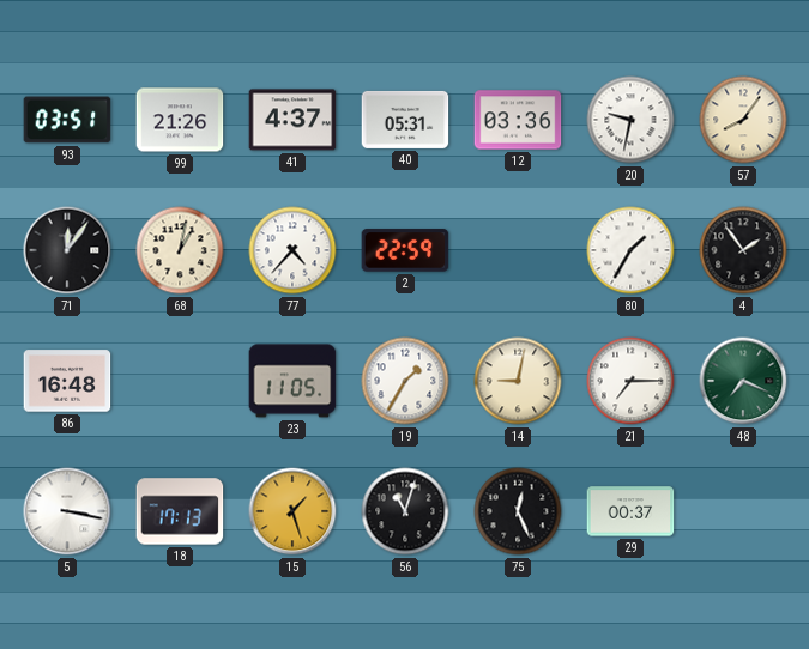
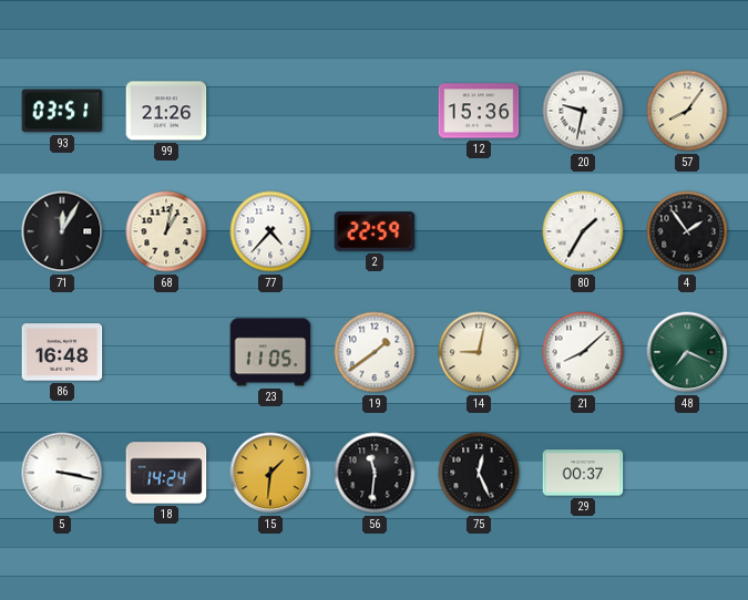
41: 4:37 -> none
40: 05:31 -> none
12: 03:36 -> 15:36
71: 12:06 -> 12:05
19: 1:35 -> 1:39
21: 7:15 -> 8:08
18: 17:13 -> 14:24
15: 1:27 -> 1:31
56: 11:03 -> 11:31
